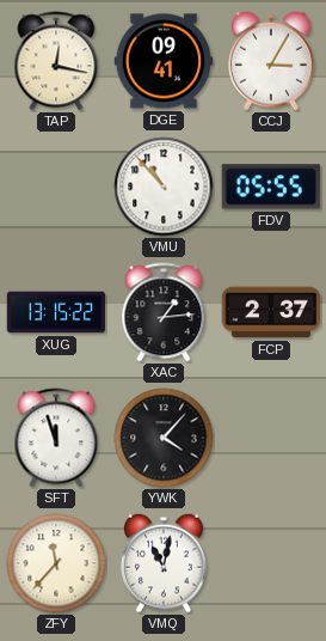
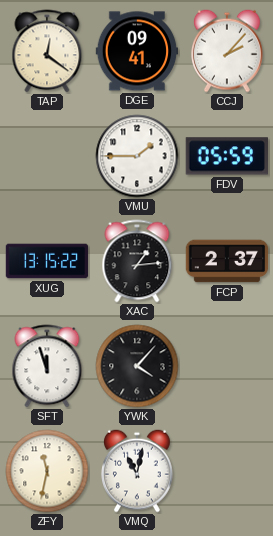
TAP: 12:17 -> 12:21
CCJ: 3:05 -> 2:07
VMU: 10:53 -> 1:45
FDV: 05:55 -> 05:59
ZFY: 11:37 -> 11:32
